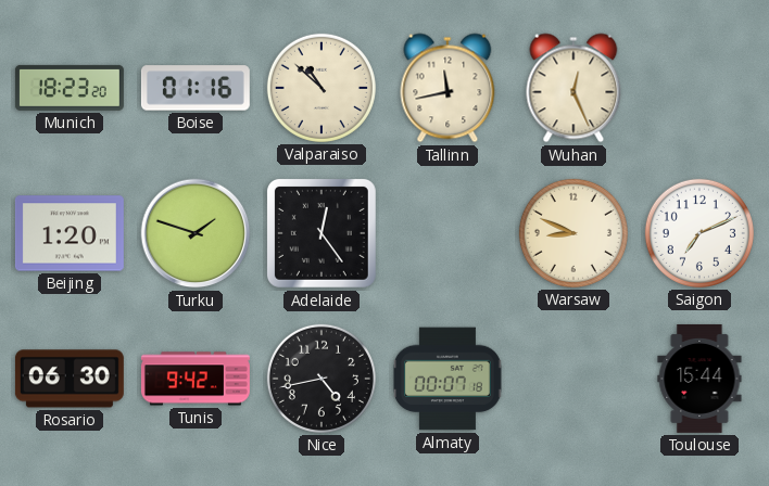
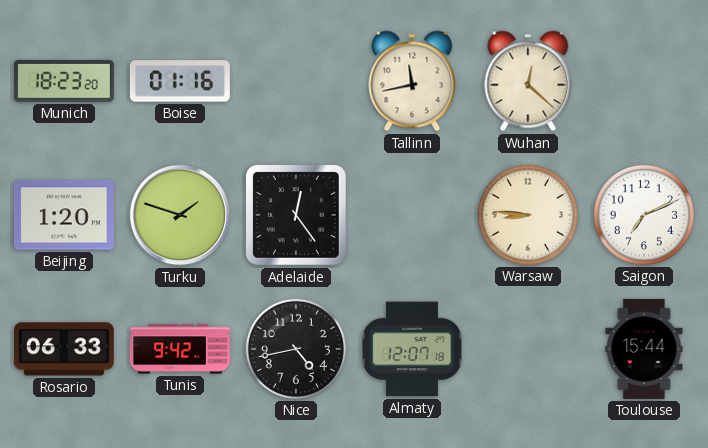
Valparaiso: 10:52 -> none
Wuhan: 12:26 -> 12:22
Warsaw: 8:49 -> 8:46
Rosario: 06:30 -> 06:33
Almaty: 00:07 -> 12:07
